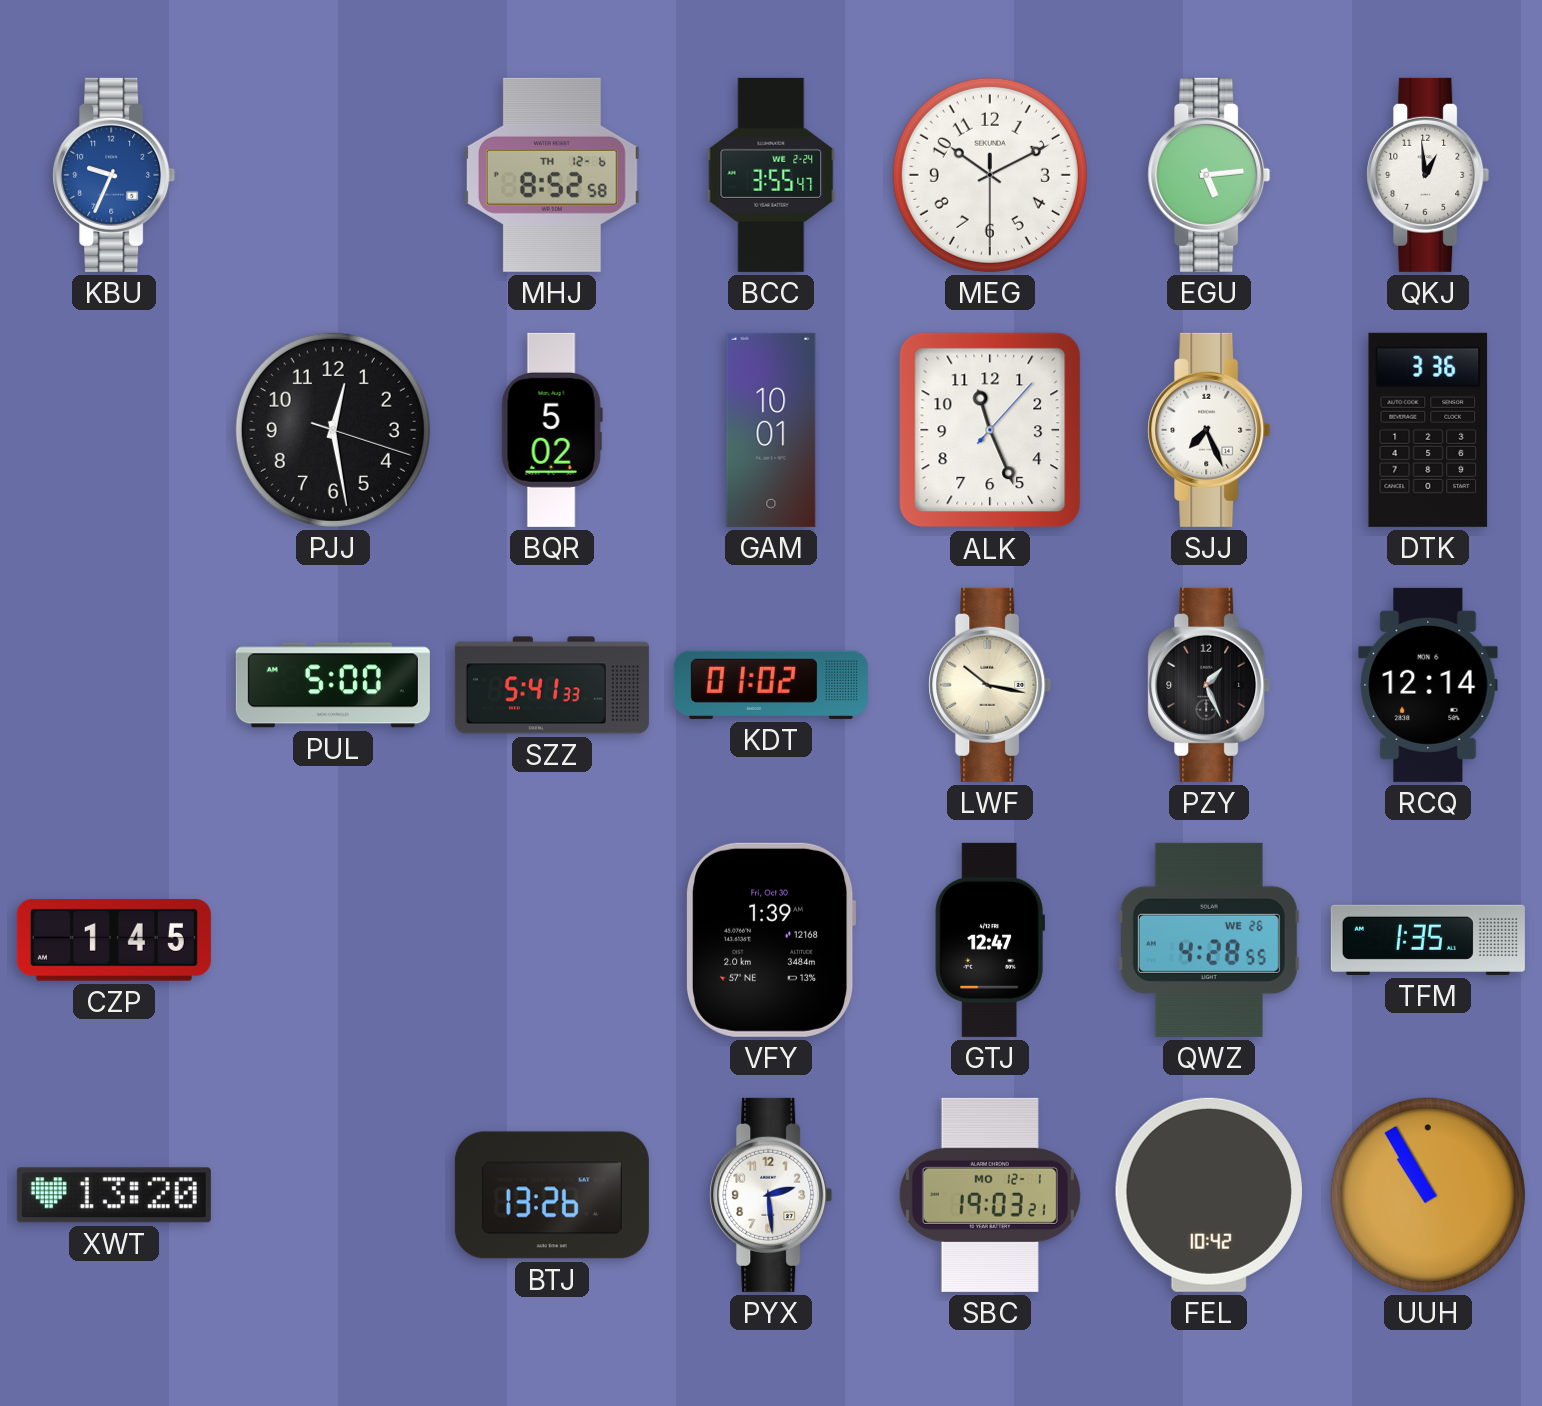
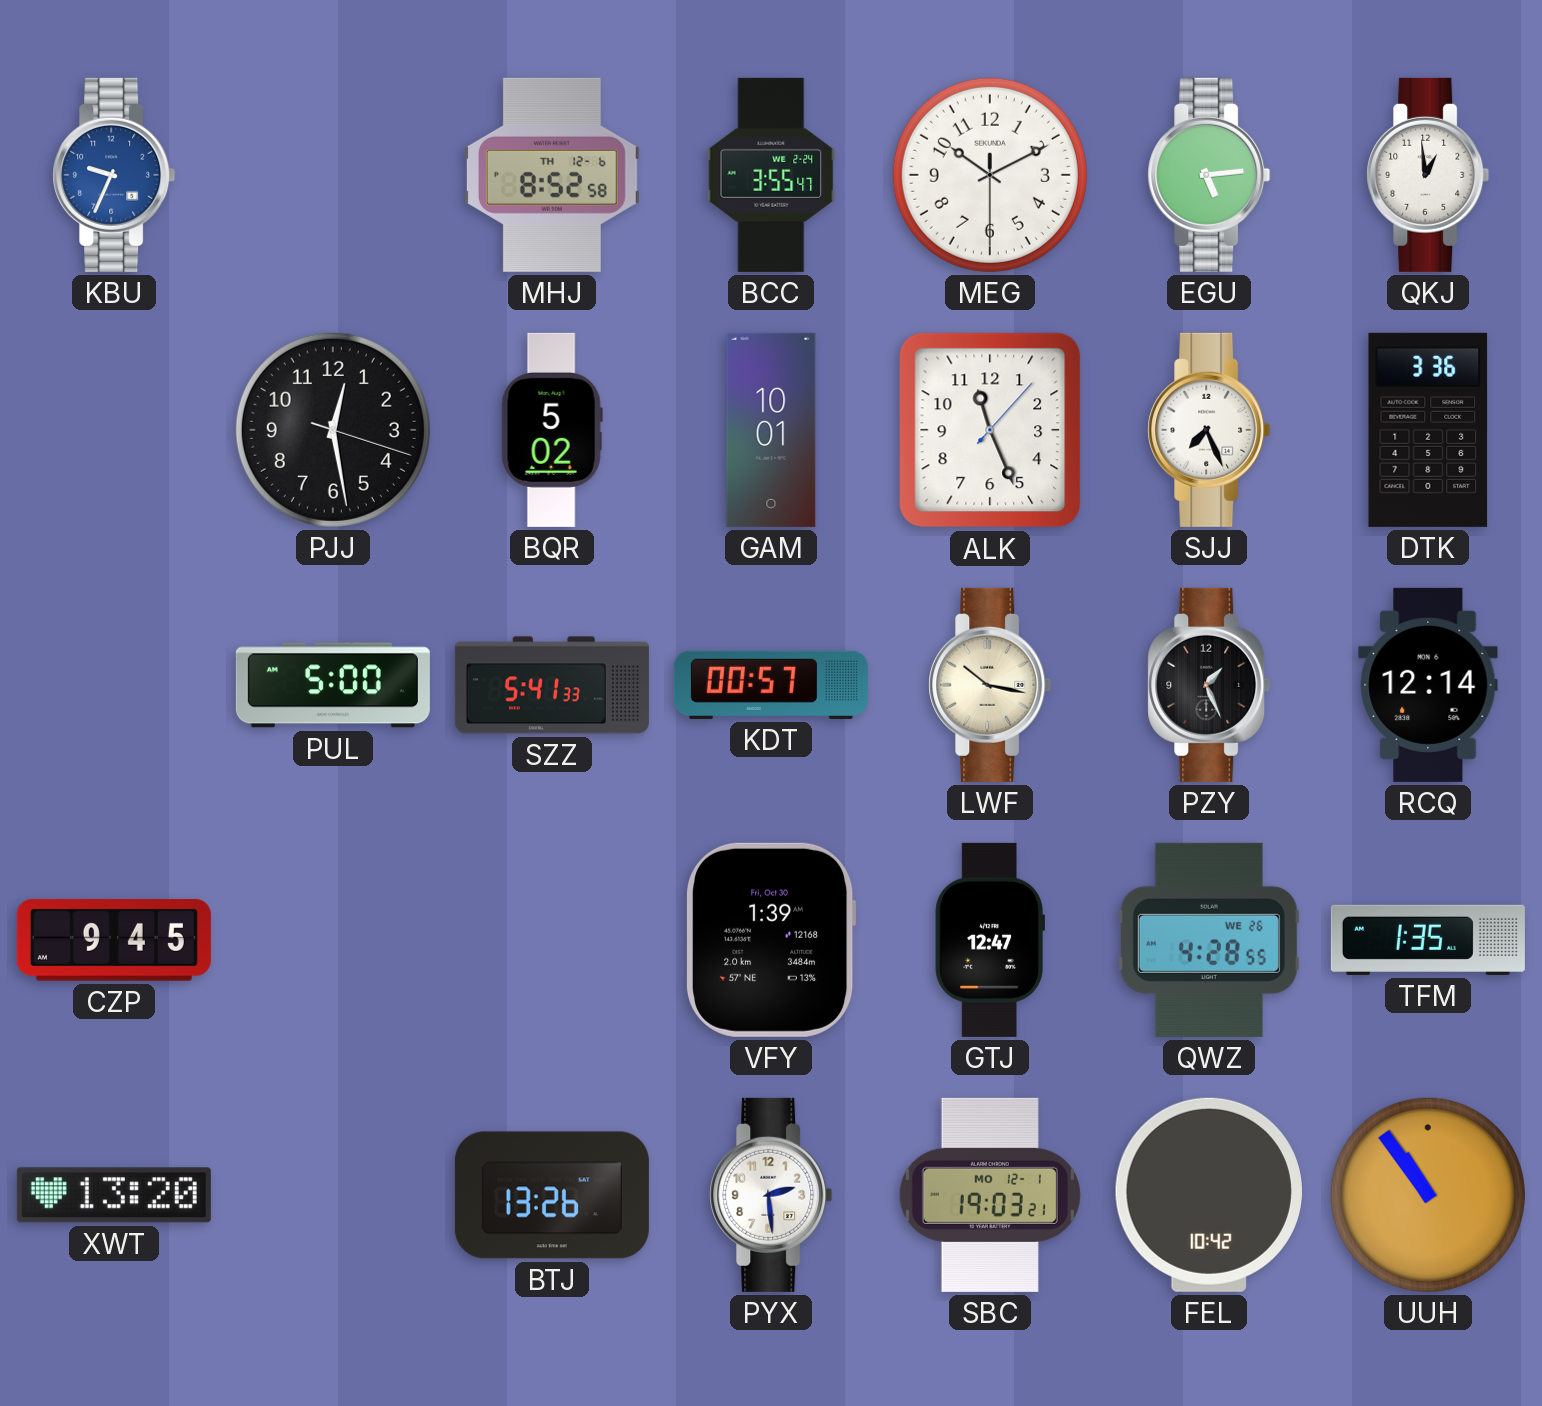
KDT: 01:02 -> 00:57
CZP: 1:45 -> 9:45
UUH: 10:55 -> 10:54
